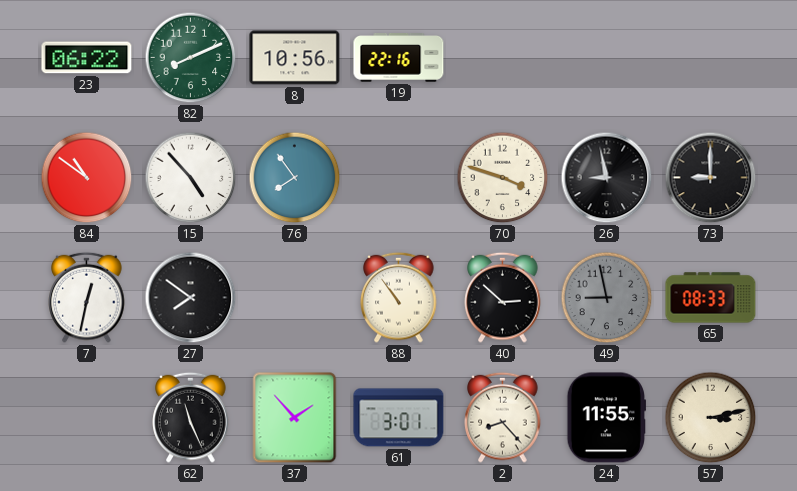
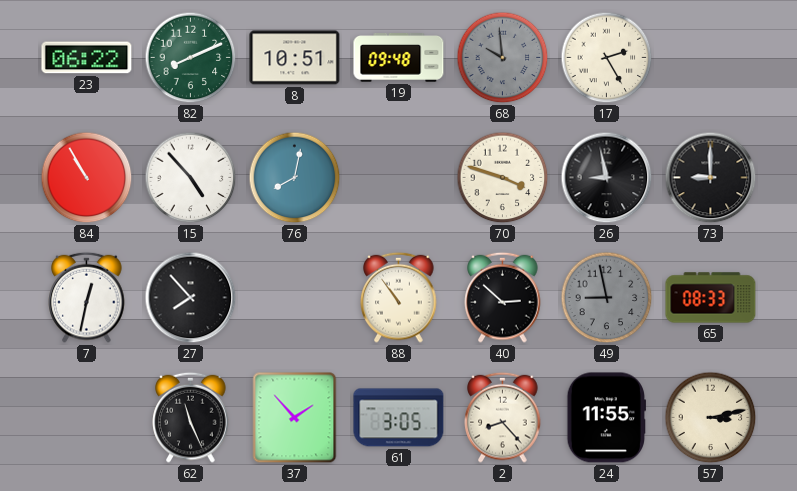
8: 10:56 -> 10:51
19: 22:16 -> 09:48
68: none -> 9:59
17: none -> 2:25
84: 10:51 -> 10:55
76: 7:54 -> 8:02
27: 7:51 -> 7:53
61: 3:01 -> 3:05
